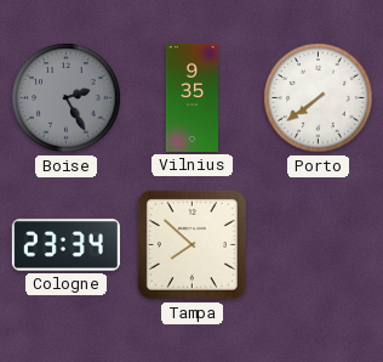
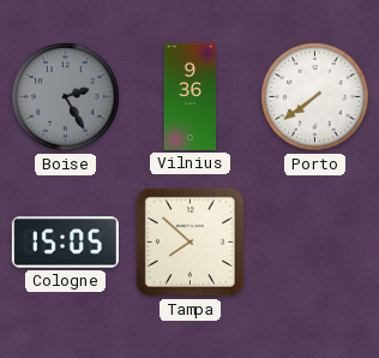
Vilnius: 9:35 -> 9:36
Cologne: 23:34 -> 15:05
